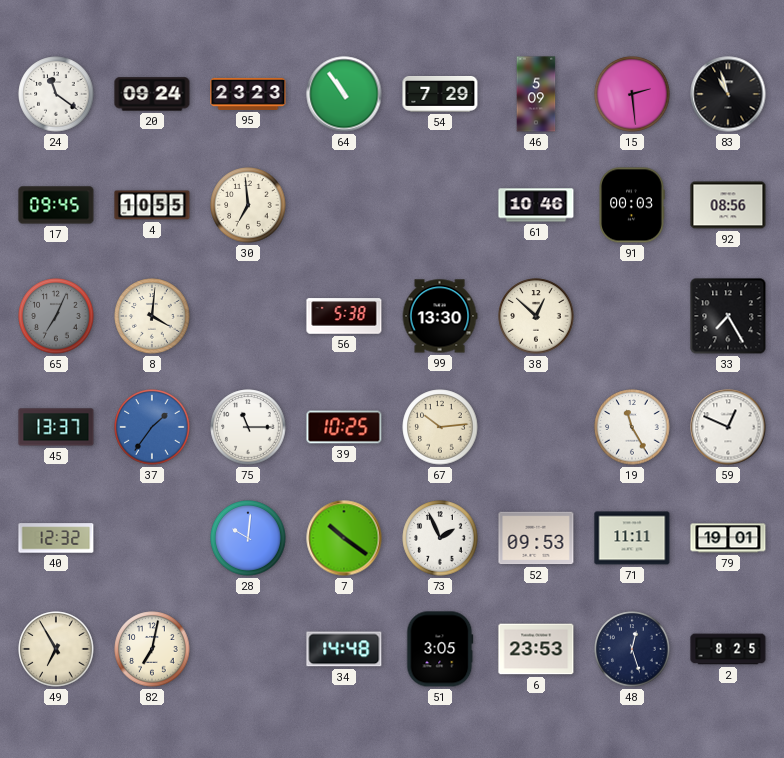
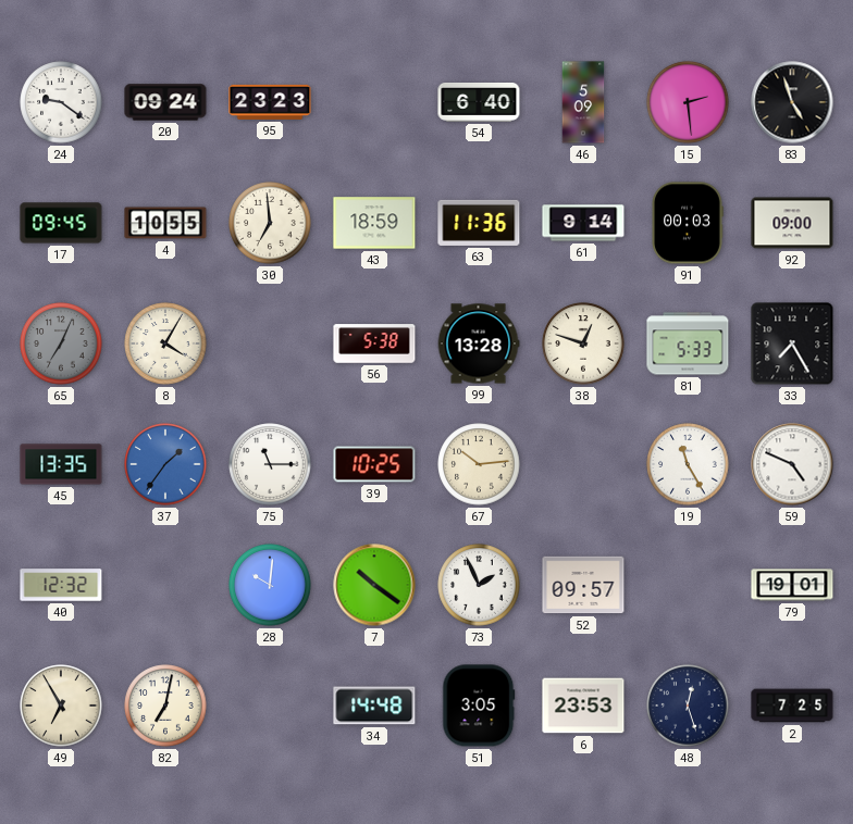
24: 11:21 -> 9:21
64: 10:54 -> none
54: 7:29 -> 6:40
83: 10:57 -> 4:57
43: none -> 18:59
63: none -> 11:36
61: 10:46 -> 9:14
92: 08:56 -> 09:00
8: 4:01 -> 4:05
99: 13:30 -> 13:28
38: 12:52 -> 12:48
81: none -> 5:33
45: 13:37 -> 13:35
59: 12:49 -> 4:49
52: 09:53 -> 09:57
71: 11:11 -> none
2: 8:25 -> 7:25
